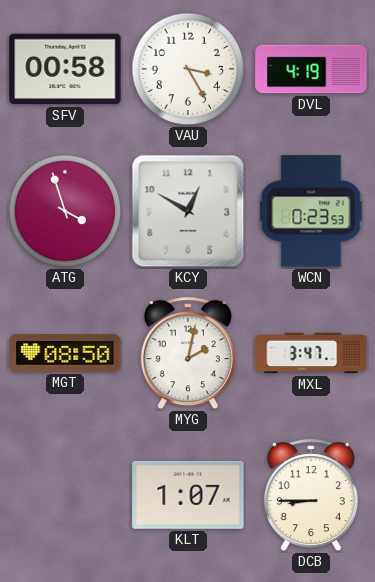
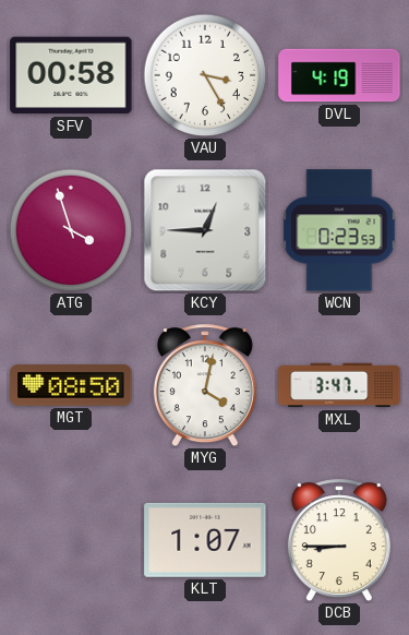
KCY: 12:50 -> 12:45
MYG: 2:02 -> 4:02
